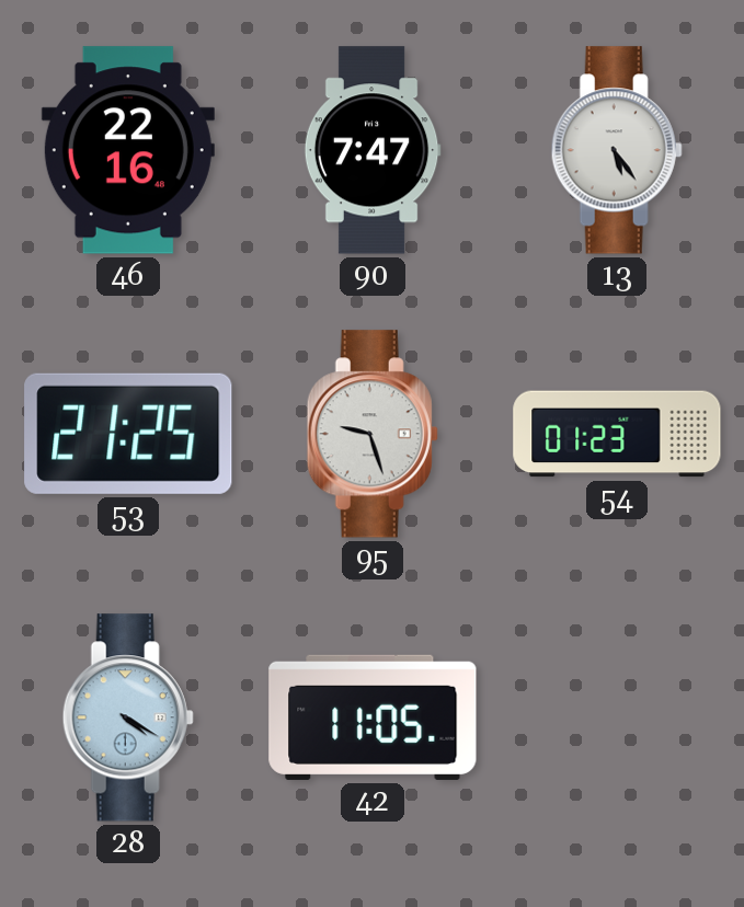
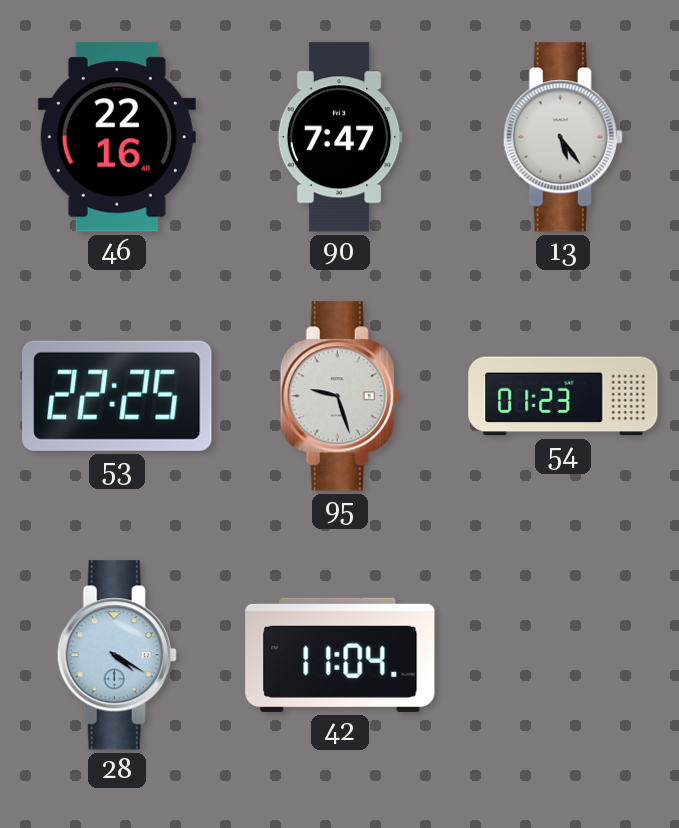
53: 21:25 -> 22:25
42: 11:05 -> 11:04
